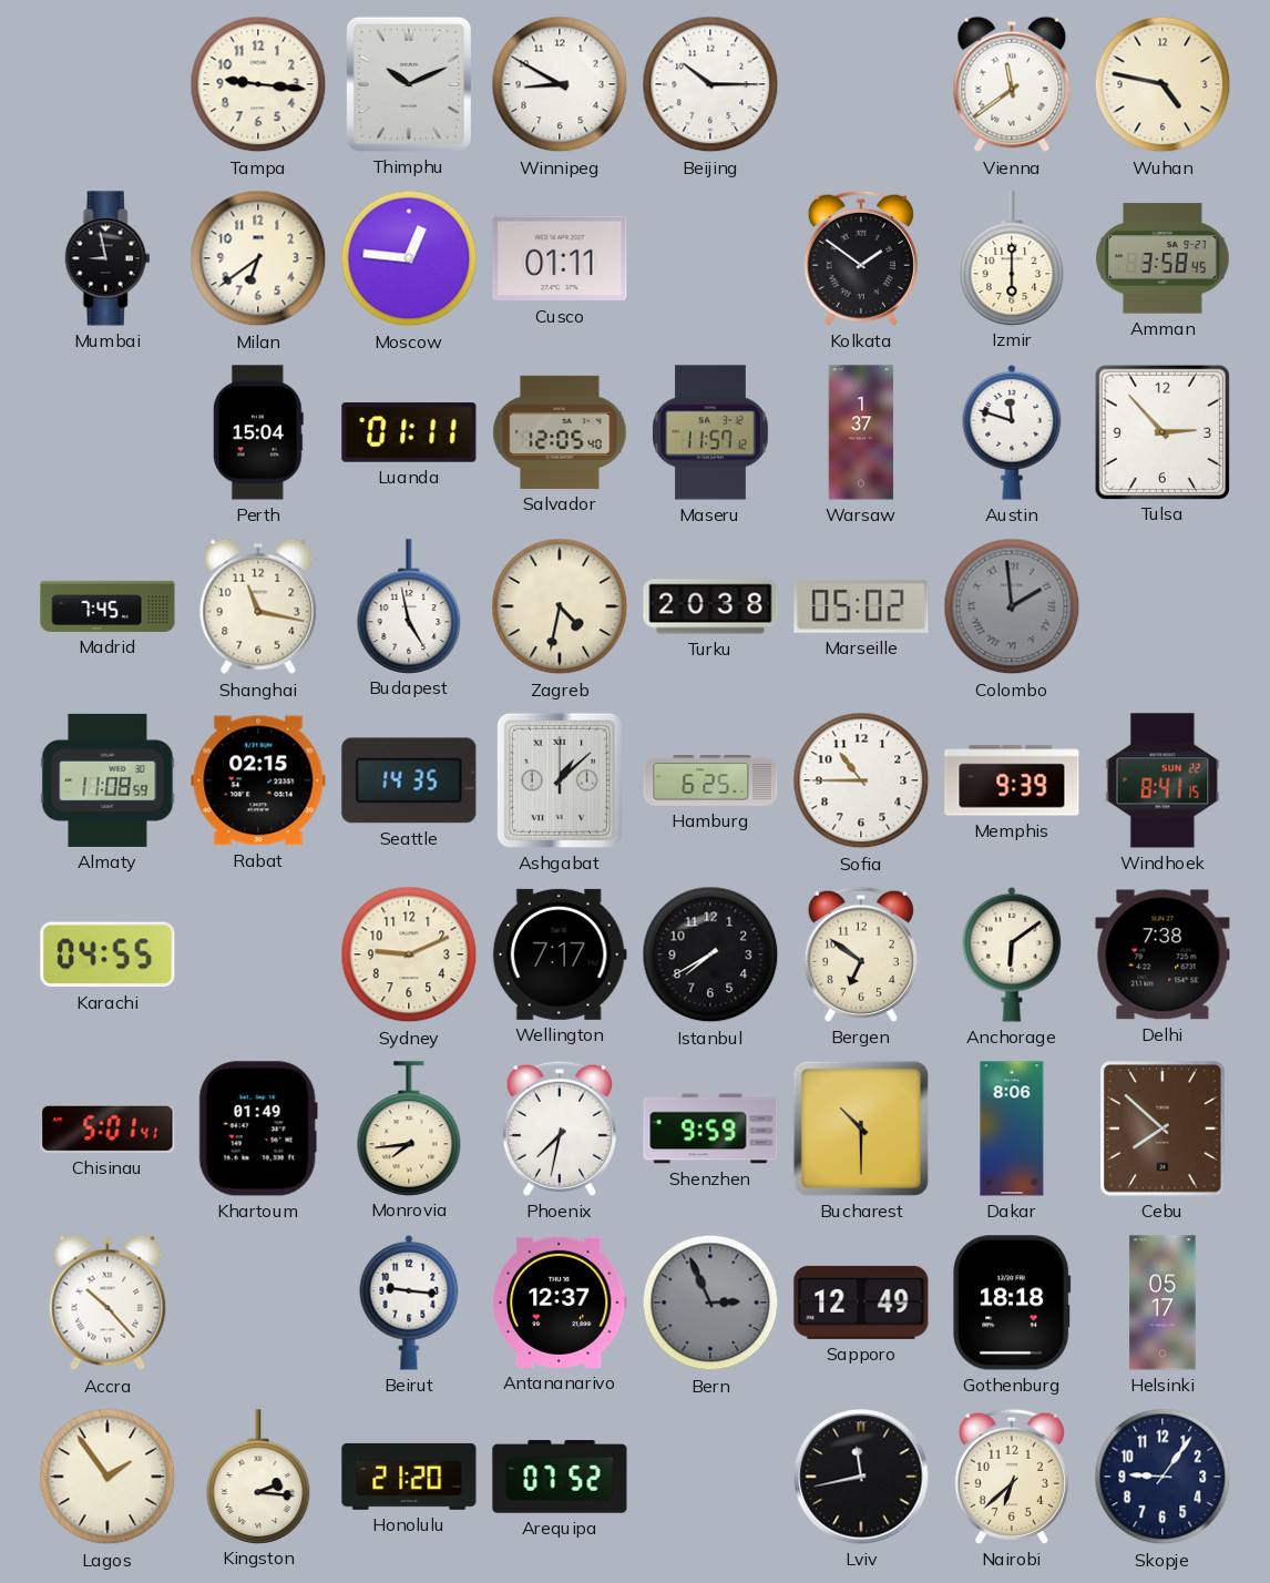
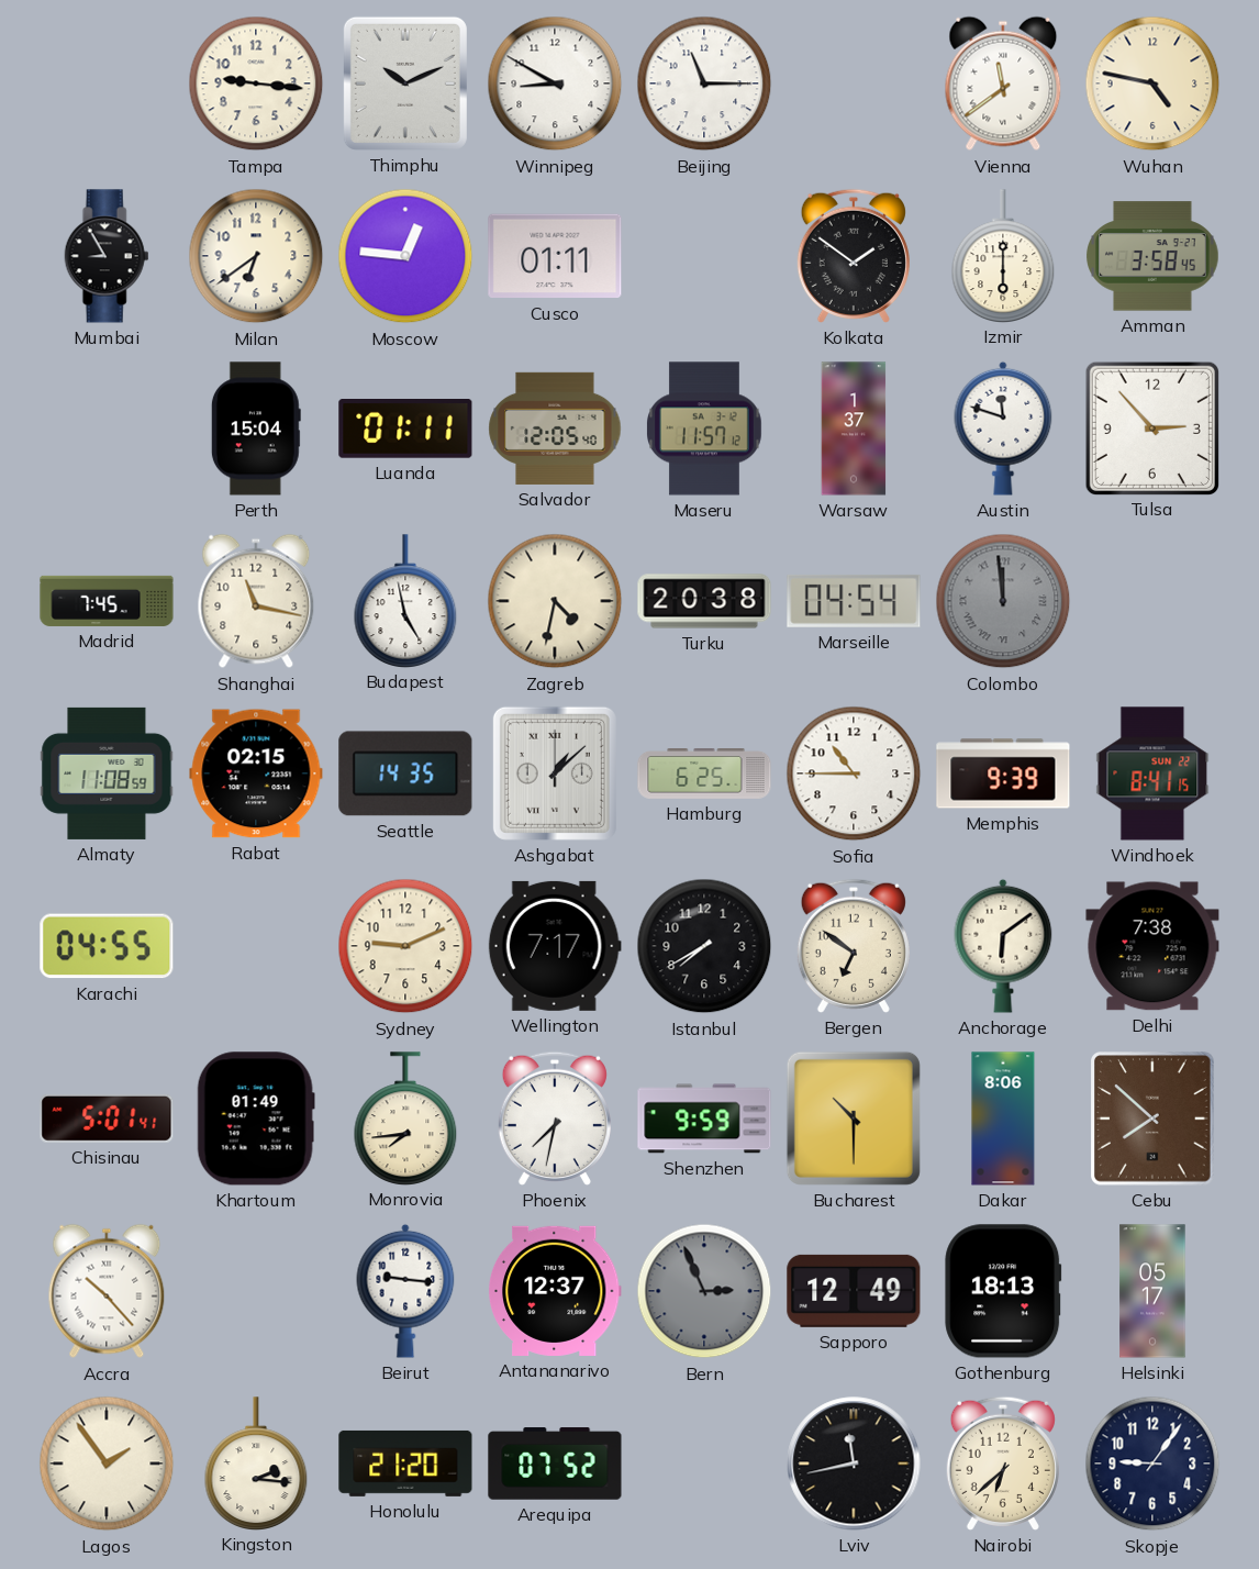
Beijing: 10:15 -> 11:15
Mumbai: 8:58 -> 8:55
Marseille: 05:02 -> 04:54
Colombo: 1:59 -> 11:59
Gothenburg: 18:18 -> 18:13
